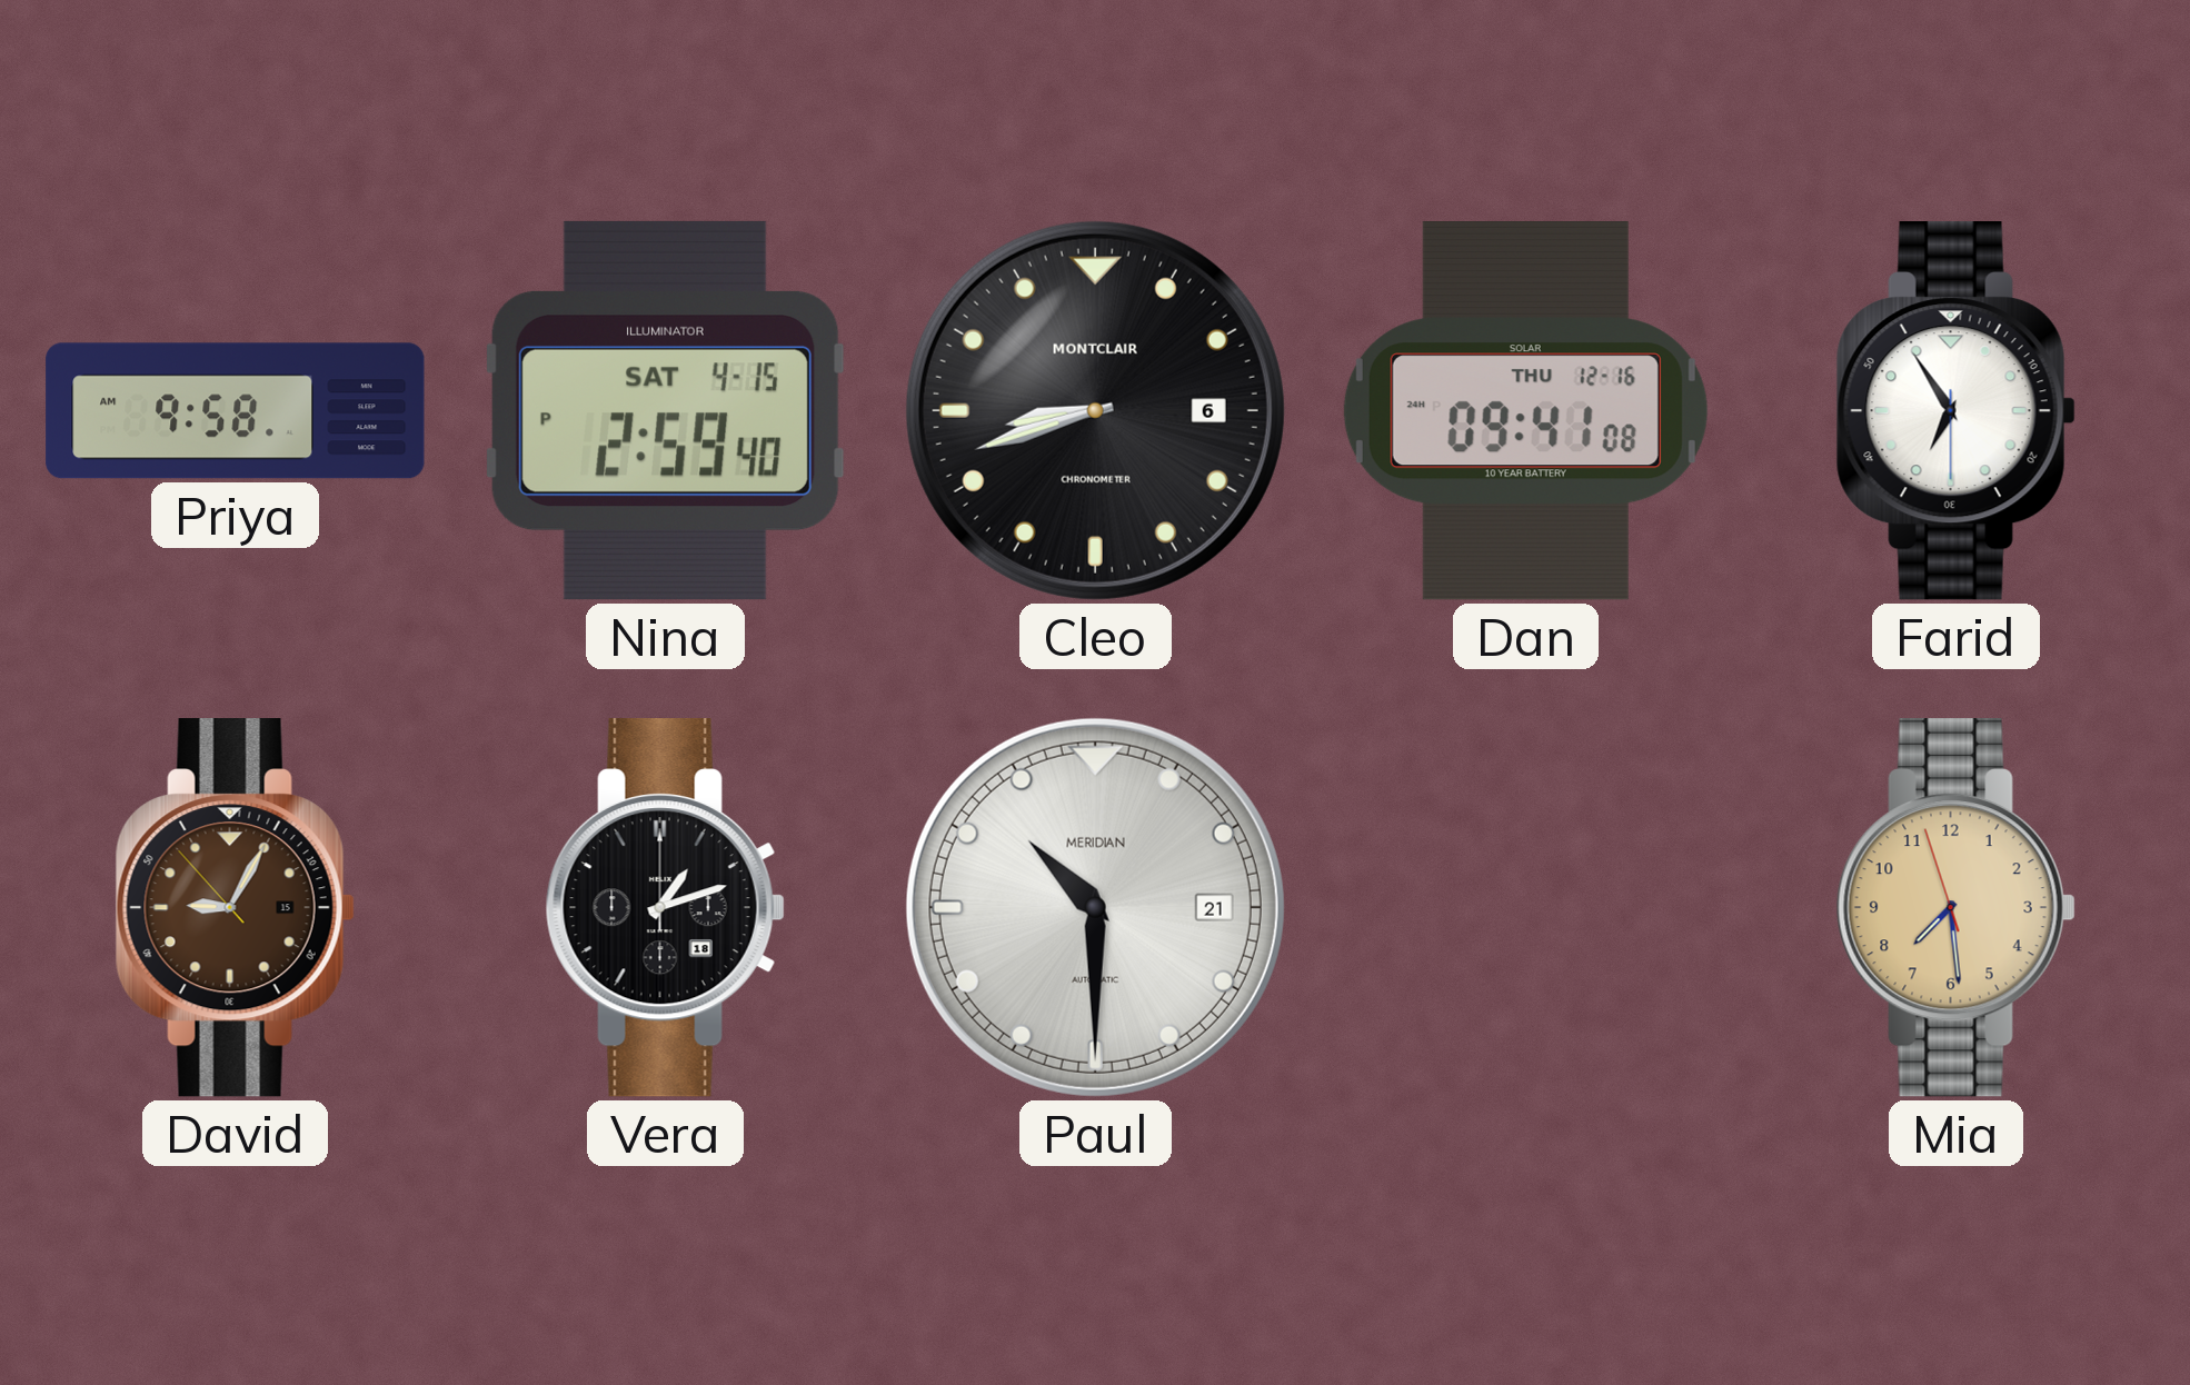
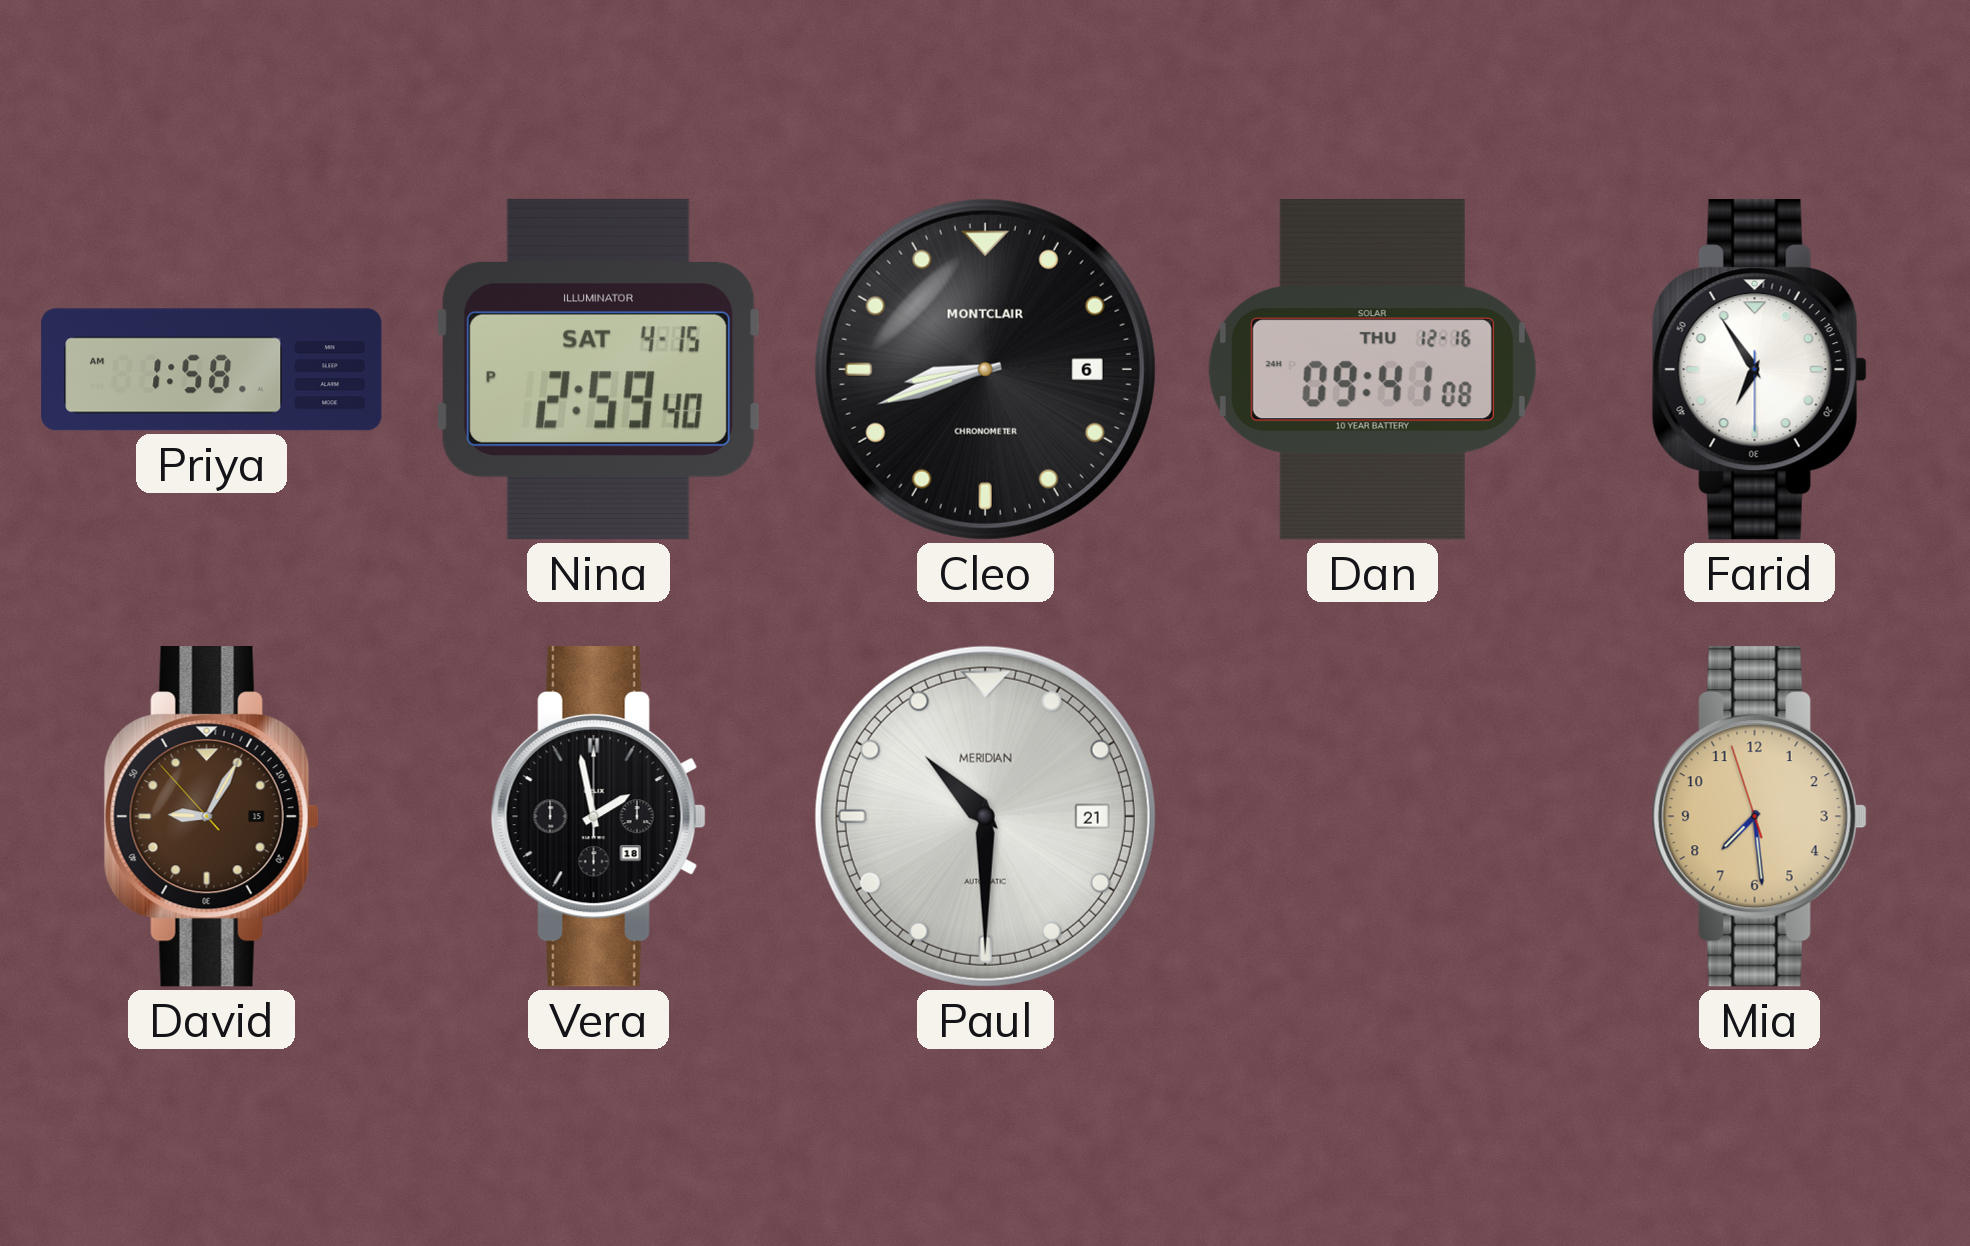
Priya: 9:58 -> 1:58
Vera: 1:12 -> 1:58
